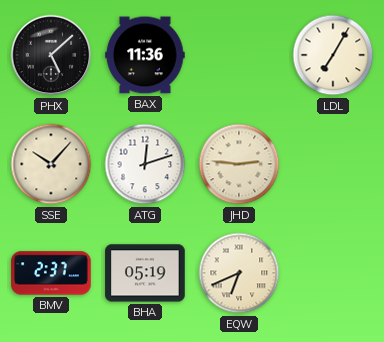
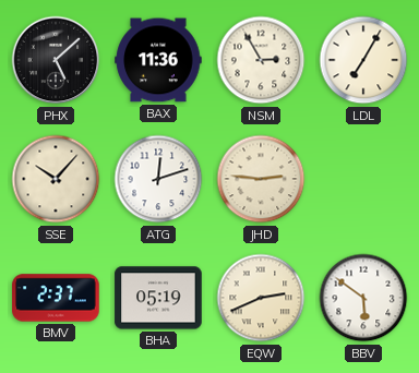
NSM: none -> 2:55
EQW: 6:41 -> 2:41
BBV: none -> 5:51
